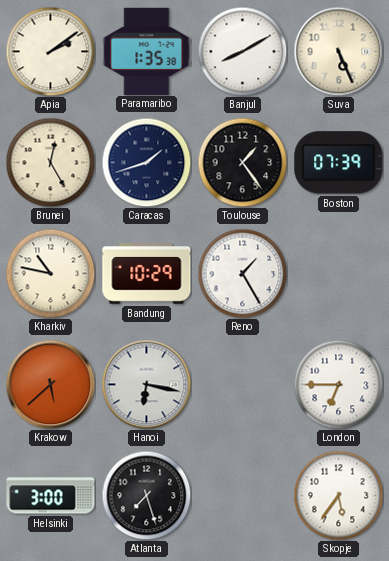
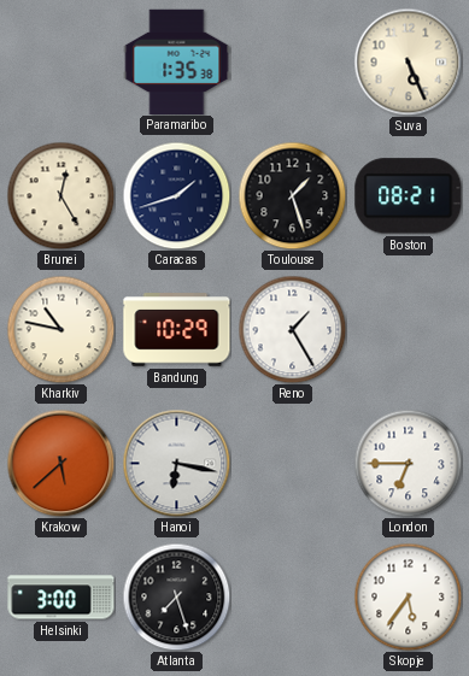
Apia: 2:09 -> none
Banjul: 8:10 -> none
Toulouse: 1:24 -> 1:27
Boston: 07:39 -> 08:21
